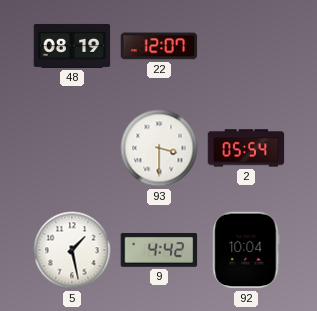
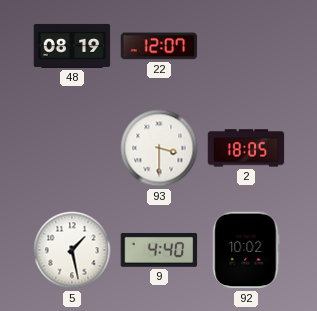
2: 05:54 -> 18:05
9: 4:42 -> 4:40
92: 10:04 -> 10:02
